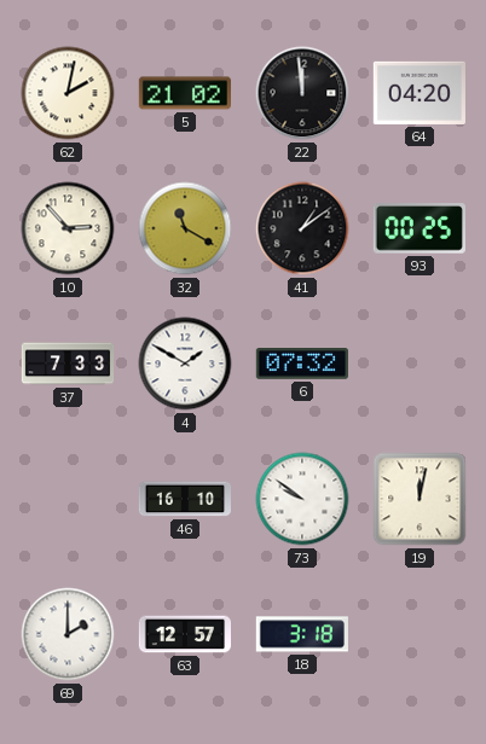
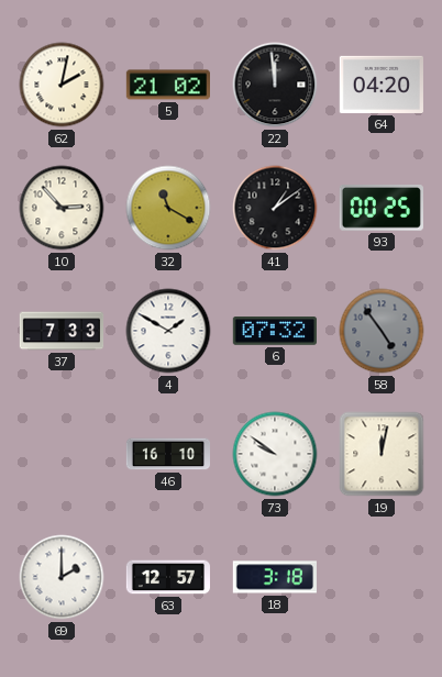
58: none -> 4:54
